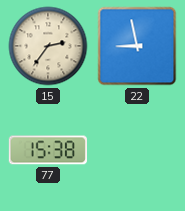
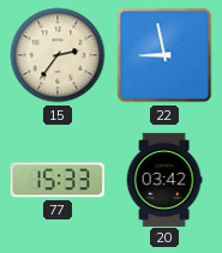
77: 15:38 -> 15:33
20: none -> 03:42
